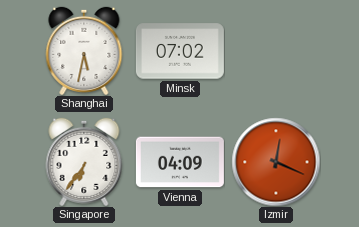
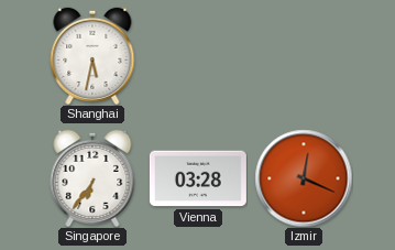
Minsk: 07:02 -> none
Vienna: 04:09 -> 03:28
